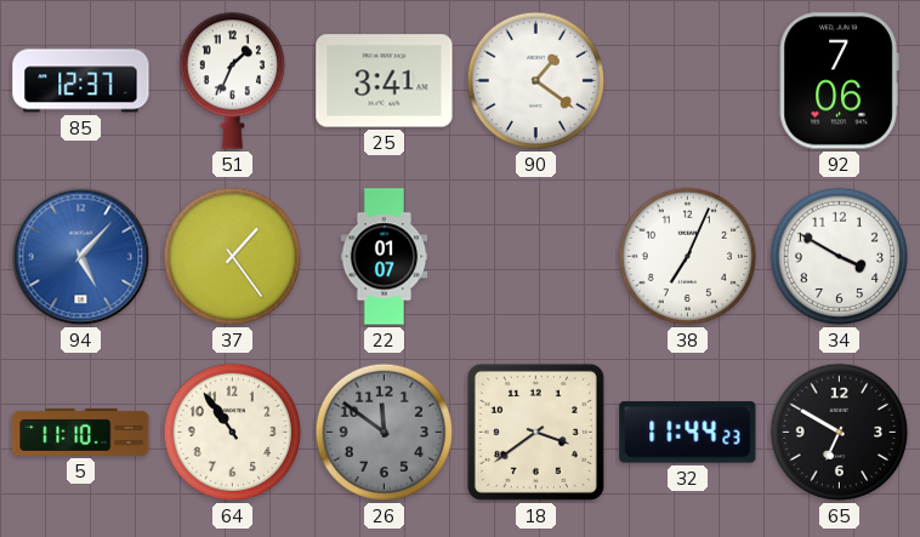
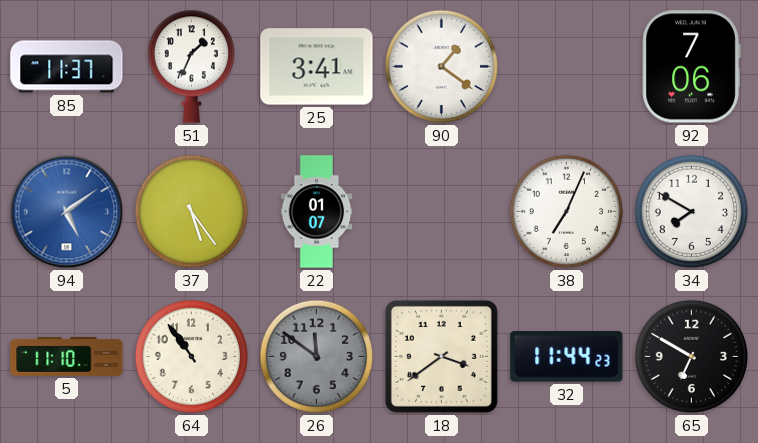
85: 12:37 -> 11:37
94: 5:07 -> 5:09
37: 1:24 -> 5:24
34: 3:50 -> 7:50
